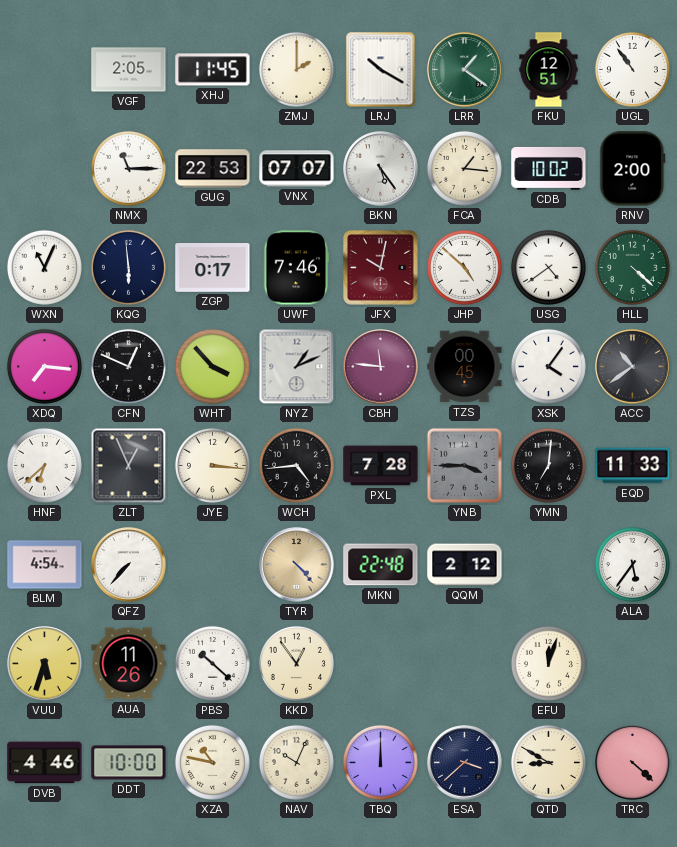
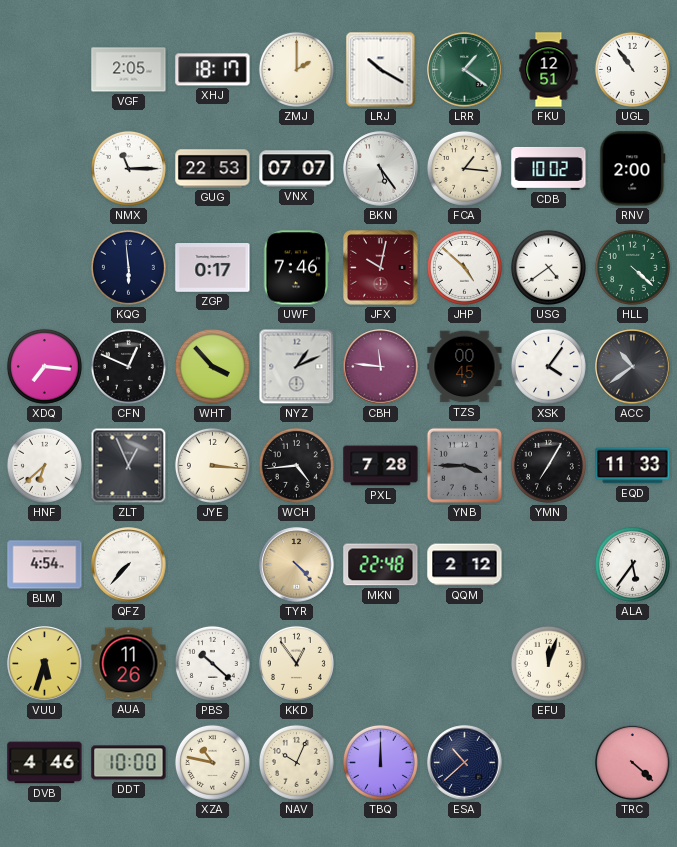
XHJ: 11:45 -> 18:17
WXN: 11:04 -> none
YMN: 7:01 -> 7:05
ESA: 3:38 -> 10:38
QTD: 8:50 -> none
